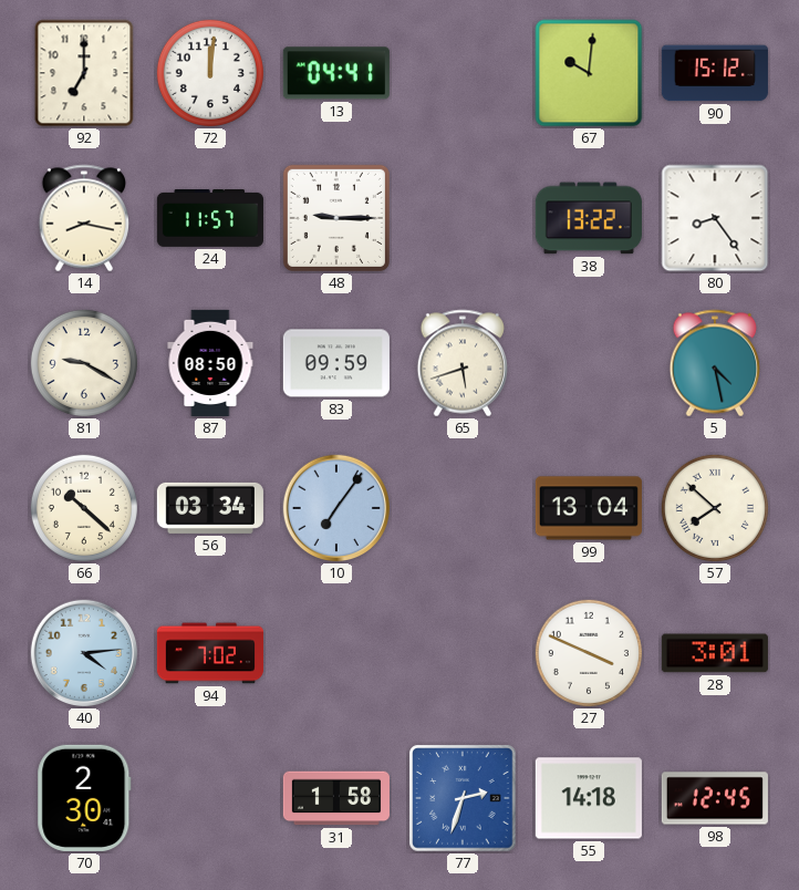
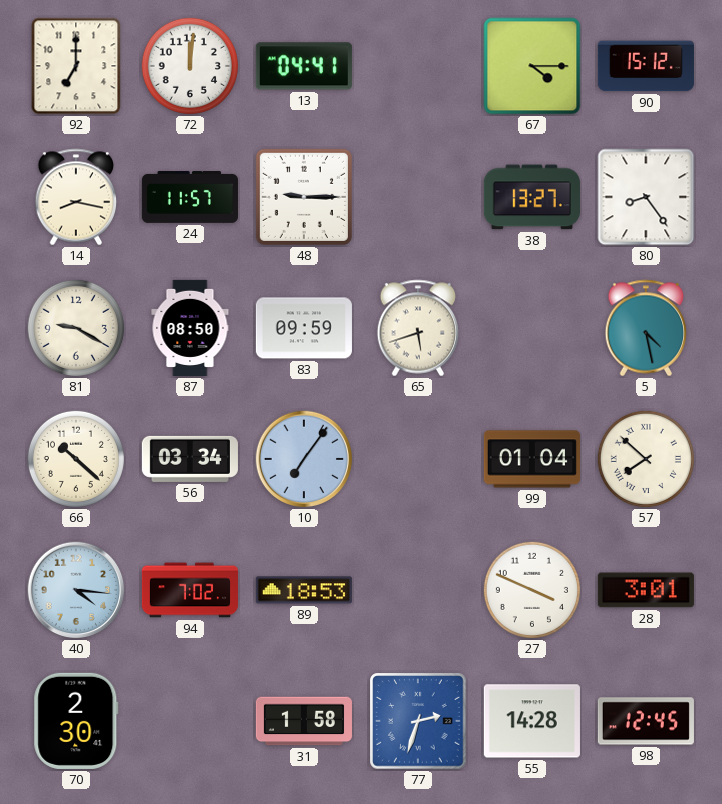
67: 10:01 -> 4:15
38: 13:22 -> 13:27
99: 13:04 -> 01:04
40: 4:14 -> 4:16
89: none -> 18:53
55: 14:18 -> 14:28
